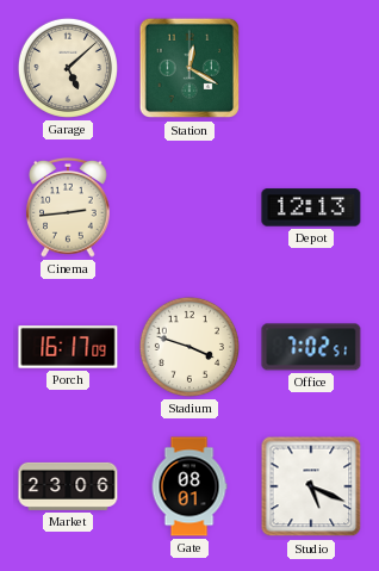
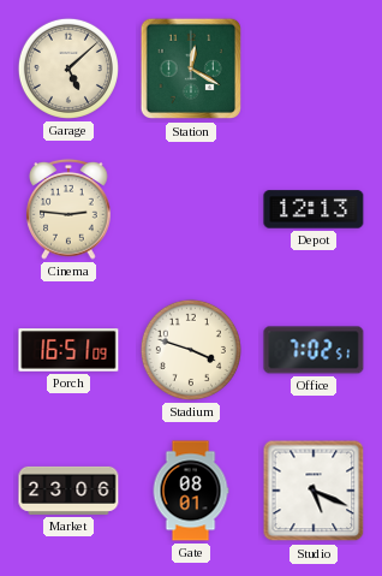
Cinema: 2:44 -> 2:46
Porch: 16:17 -> 16:51
